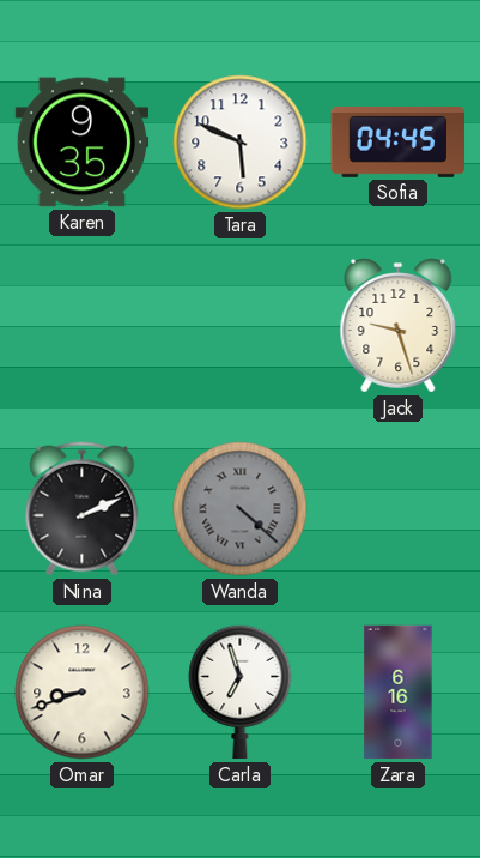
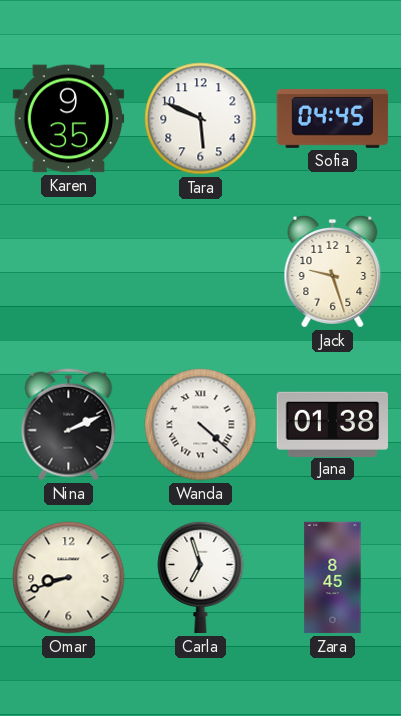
Wanda dial: grey -> white
Jana: none -> 01:38
Zara: 6:16 -> 8:45
